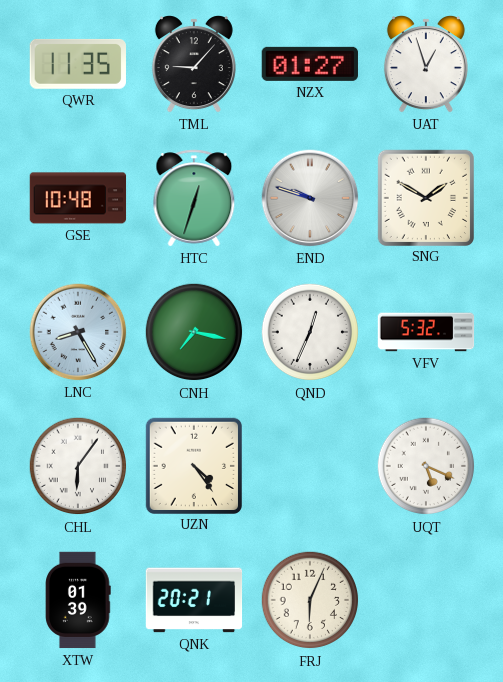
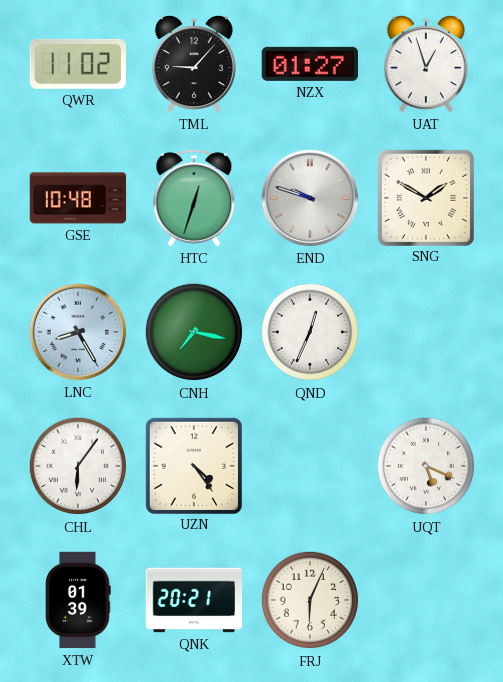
QWR: 11:35 -> 11:02
VFV: 5:32 -> none
